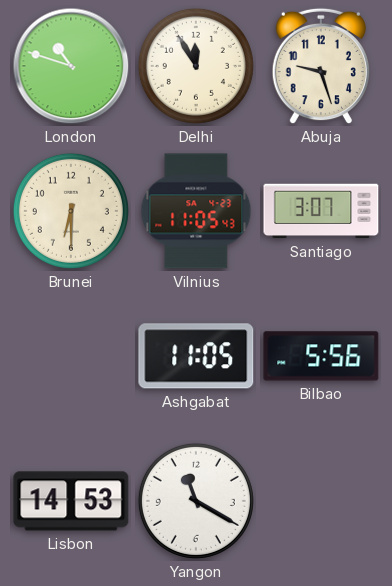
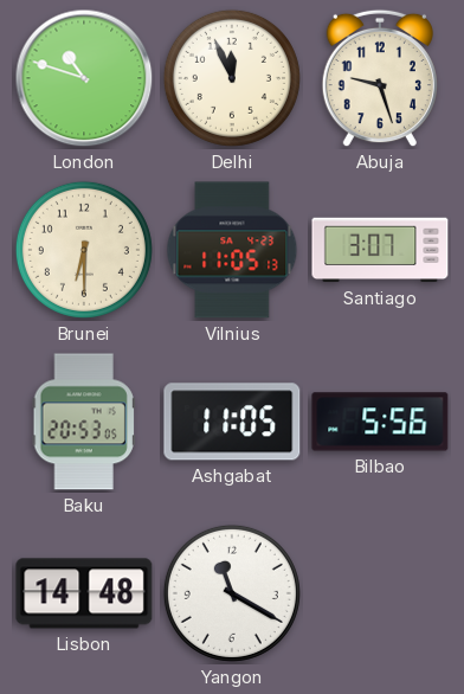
Delhi: 11:55 -> 11:56
Vilnius: 11:05:43 -> 11:05:13
Baku: none -> 20:53
Lisbon: 14:53 -> 14:48
